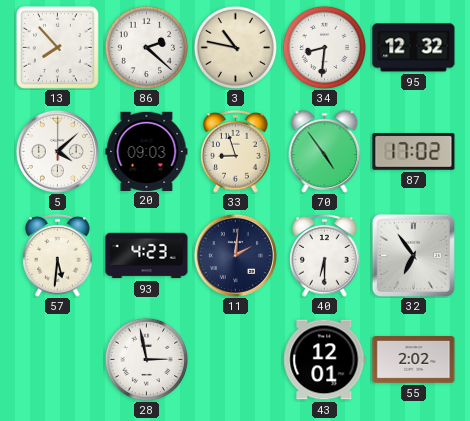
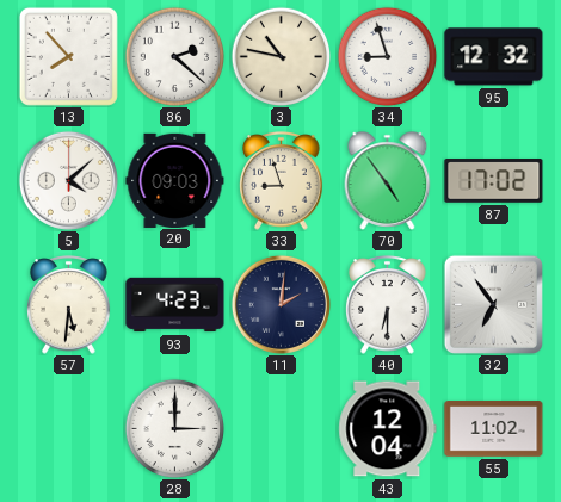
34: 8:31 -> 8:57
28: 2:58 -> 3:00
43: 12:01 -> 12:04
55: 2:02 -> 11:02
